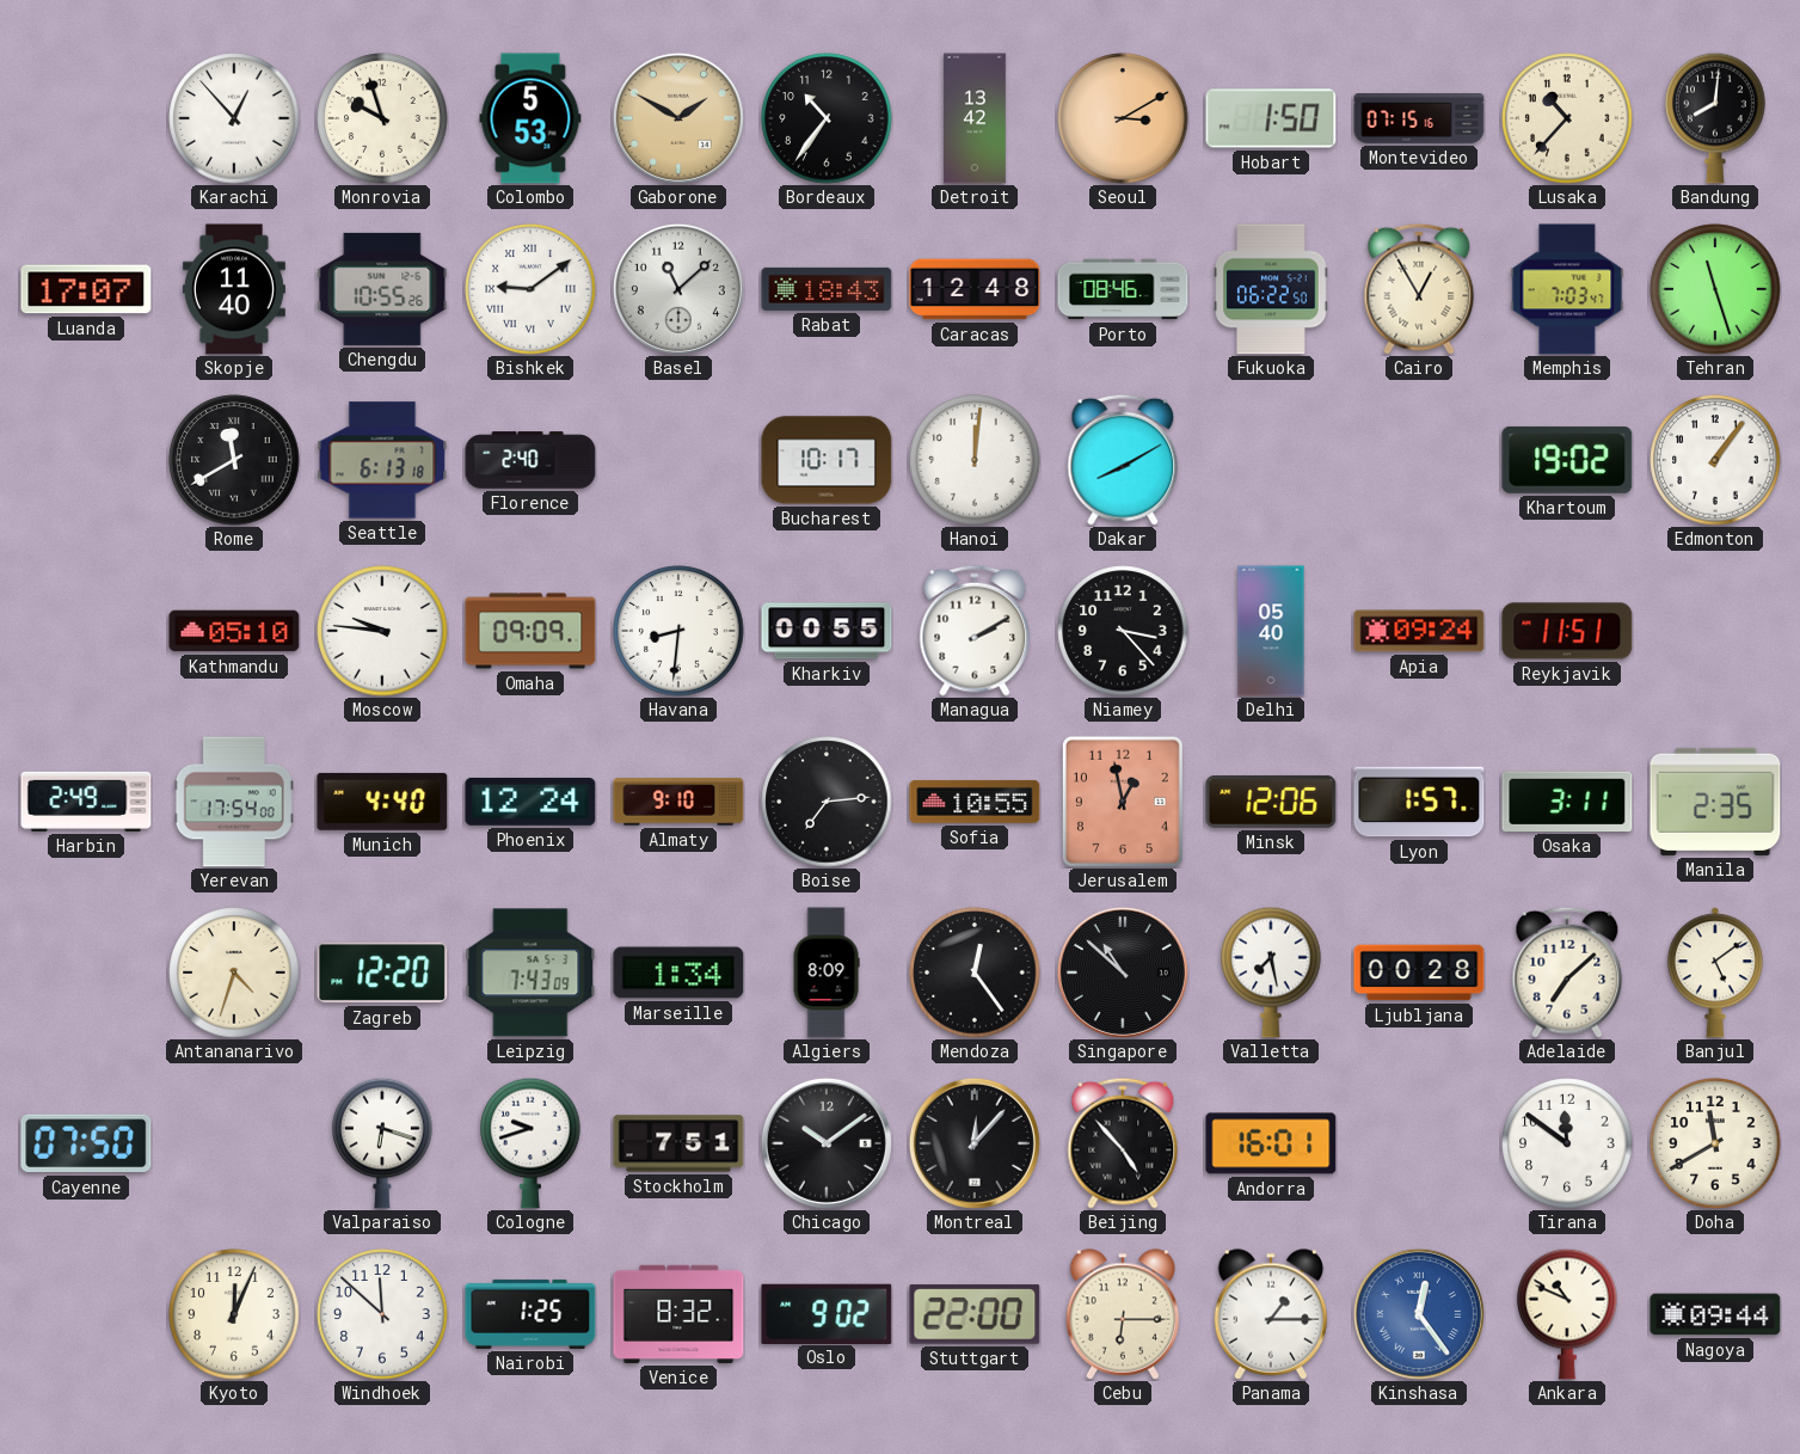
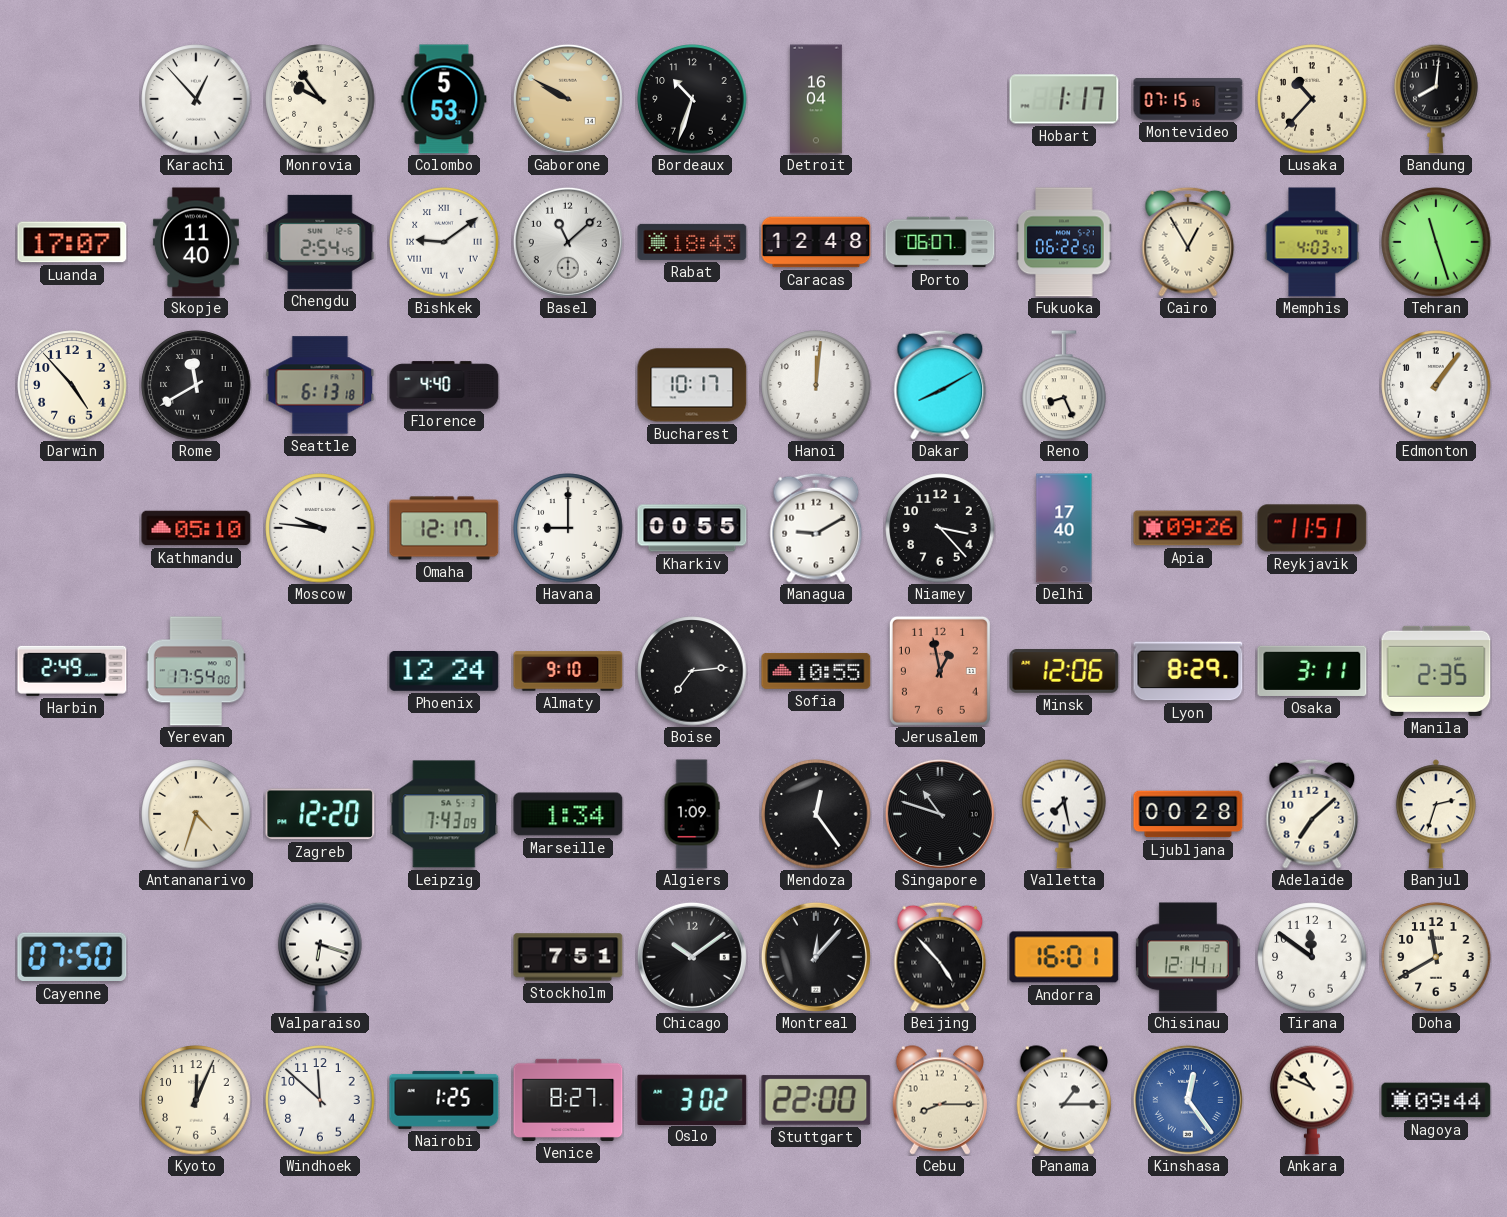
Monrovia: 9:57 -> 9:54
Gaborone: 1:50 -> 9:50
Bordeaux: 10:36 -> 10:33
Detroit: 13:42 -> 16:04
Seoul: 3:10 -> none
Hobart: 1:50 -> 1:17
Chengdu: 10:55 -> 2:54
Porto: 08:46 -> 06:07
Memphis: 7:03 -> 4:03
Darwin: none -> 4:53
Florence: 2:40 -> 4:40
Reno: none -> 8:26
Khartoum: 19:02 -> none
Omaha: 09:09 -> 12:17
Havana: 8:31 -> 9:00
Managua: 2:10 -> 9:10
Delhi: 05:40 -> 17:40
Apia: 09:24 -> 09:26
Munich: 4:40 -> none
Lyon: 1:57 -> 8:29
Algiers: 8:09 -> 1:09
Singapore: 10:52 -> 10:48
Banjul: 5:09 -> 2:33
Cologne: 9:42 -> none
Chisinau: none -> 12:14
Venice: 8:32 -> 8:27
Oslo: 9:02 -> 3:02
Cebu: 6:15 -> 8:15
